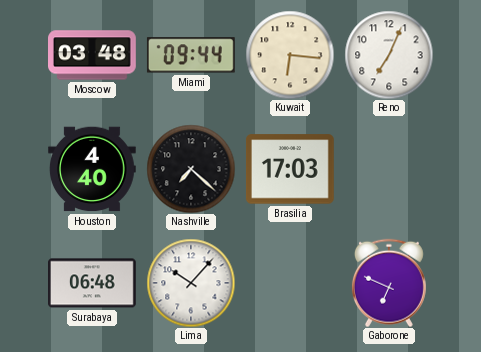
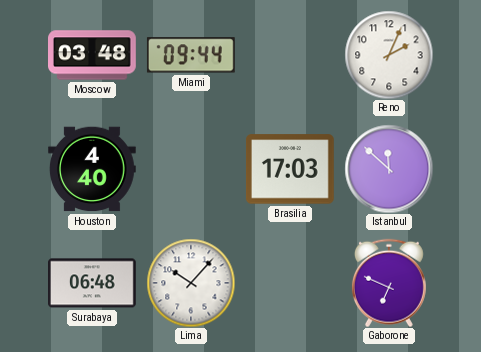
Kuwait: 6:16 -> none
Reno: 7:04 -> 2:04
Nashville: 7:22 -> none
Istanbul: none -> 11:52
